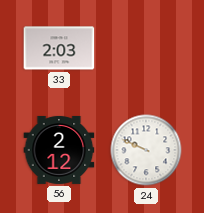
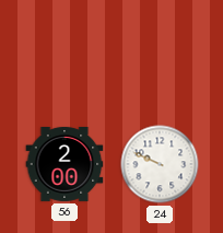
33: 2:03 -> none
56: 2:12 -> 2:00
